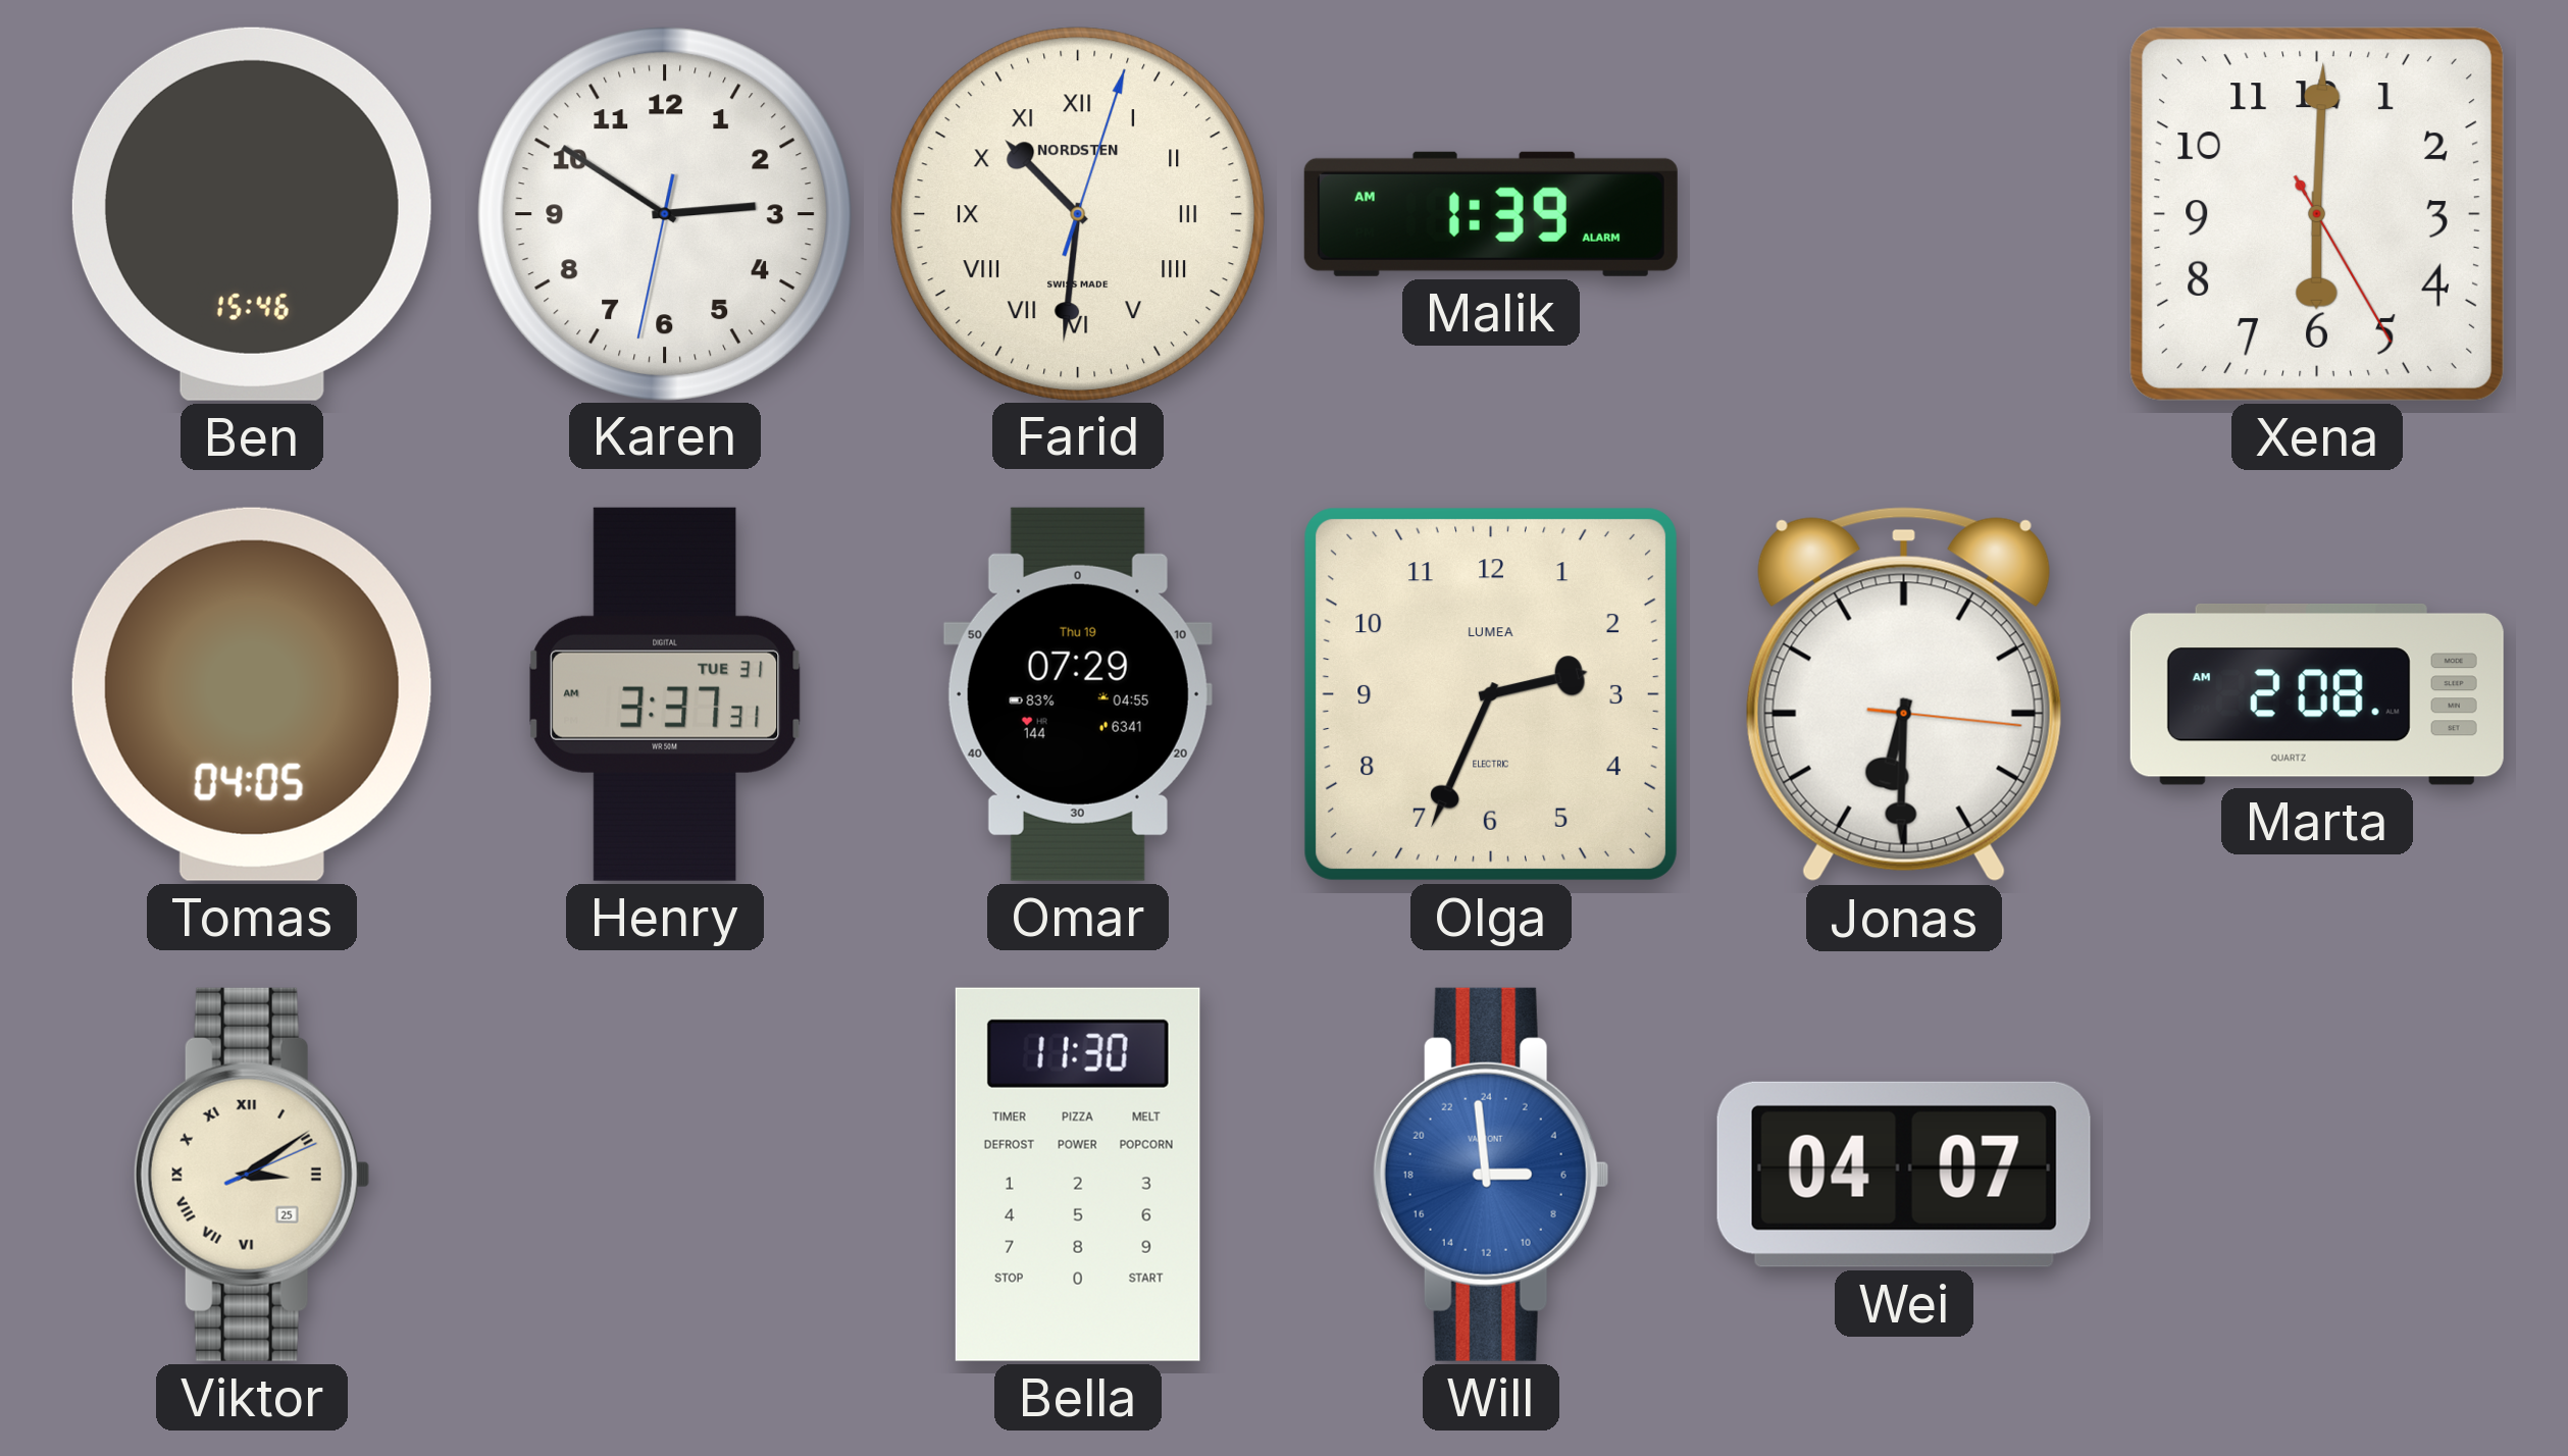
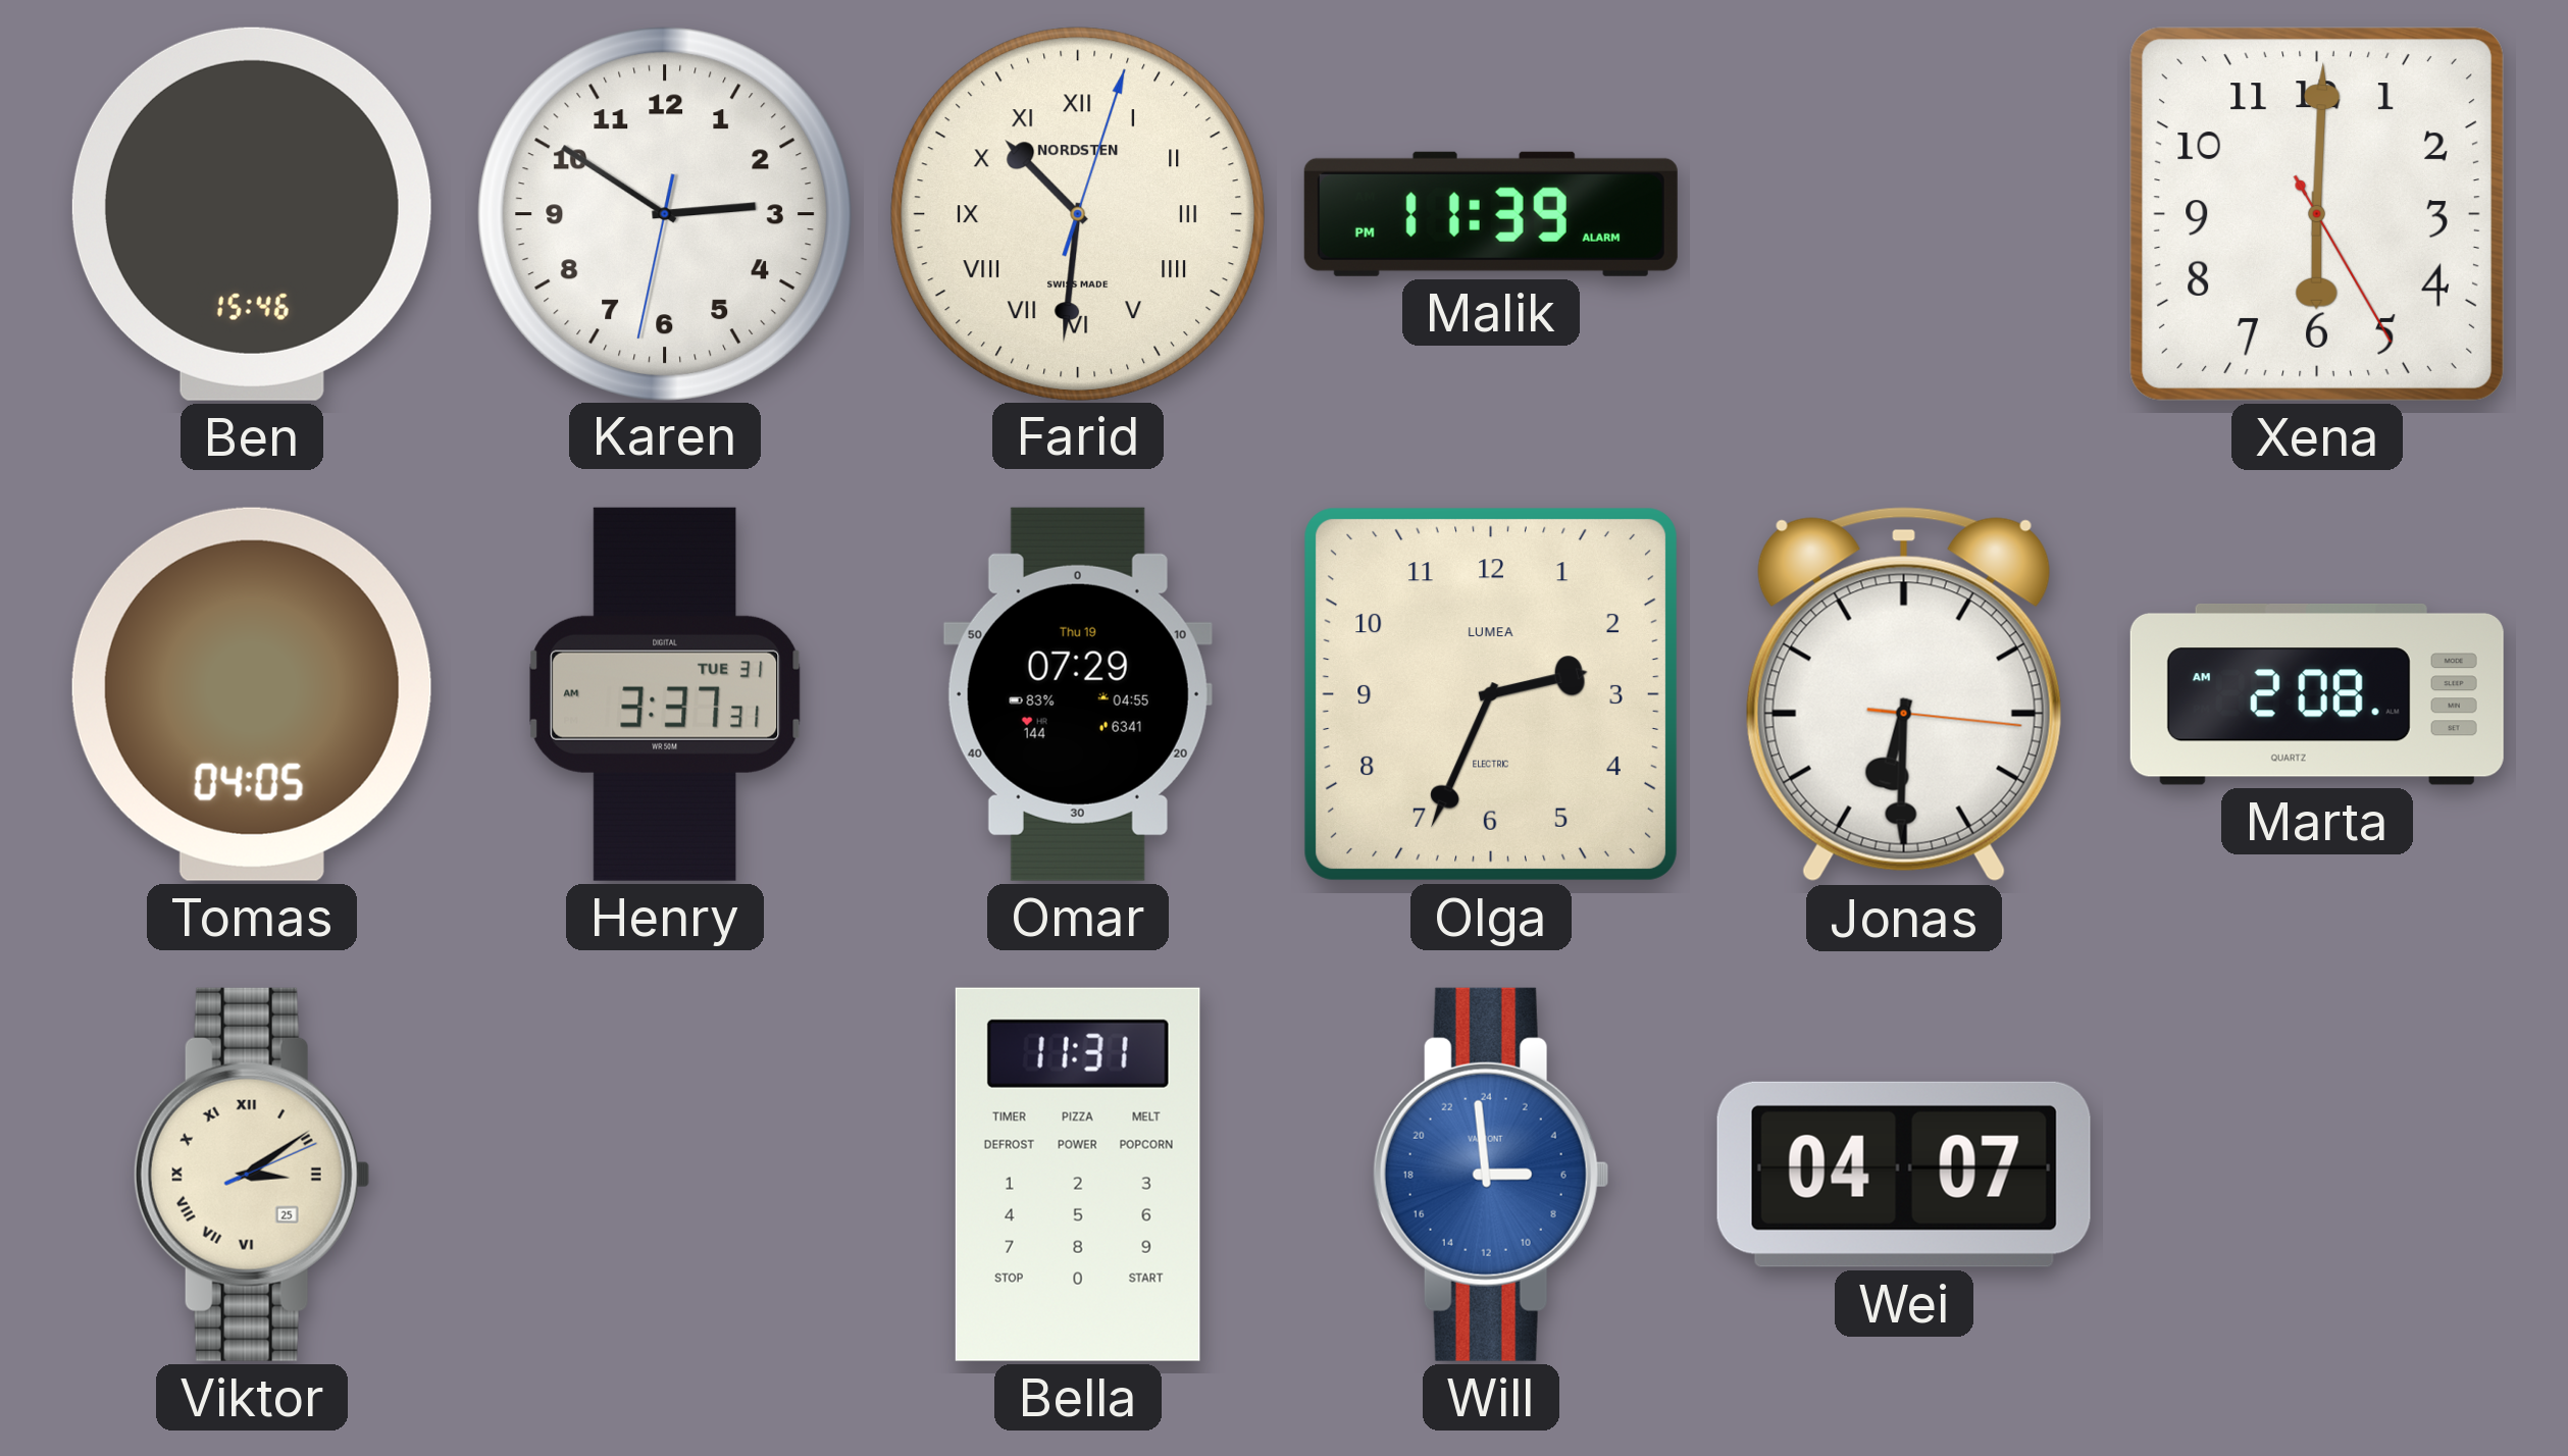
Malik: 1:39 -> 11:39
Bella: 11:30 -> 11:31
